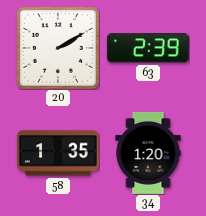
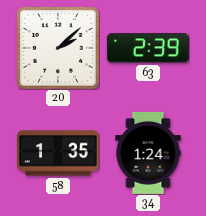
20: 2:10 -> 2:08
34: 1:20 -> 1:24
